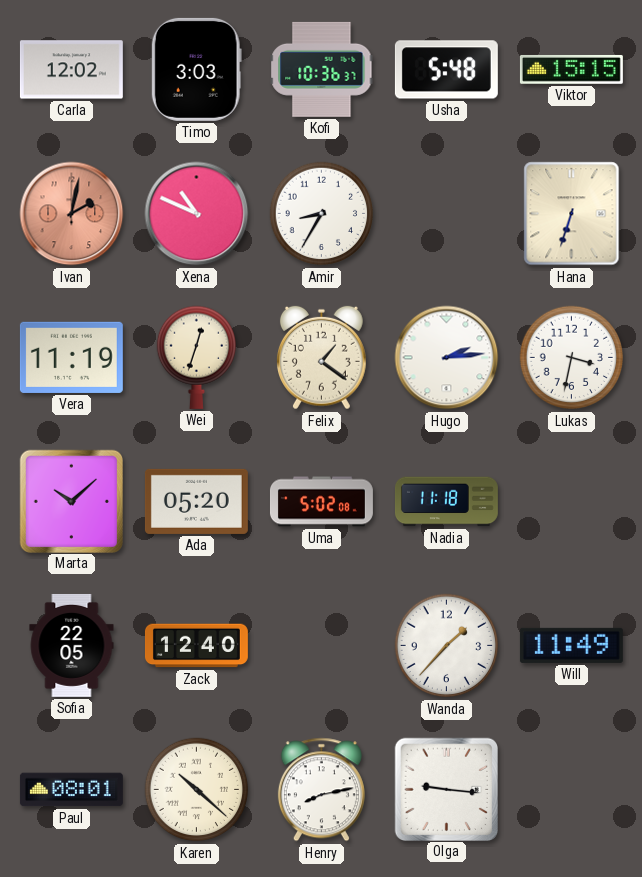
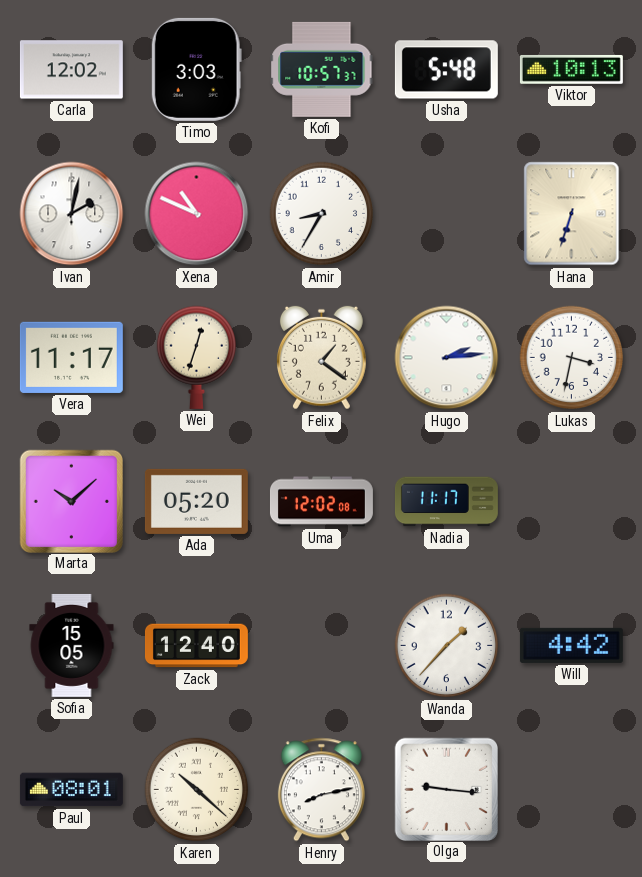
Kofi: 10:36 -> 10:57
Viktor: 15:15 -> 10:13
Ivan dial: salmon -> white
Vera: 11:19 -> 11:17
Uma: 5:02 -> 12:02
Nadia: 11:18 -> 11:17
Sofia: 22:05 -> 15:05
Will: 11:49 -> 4:42
